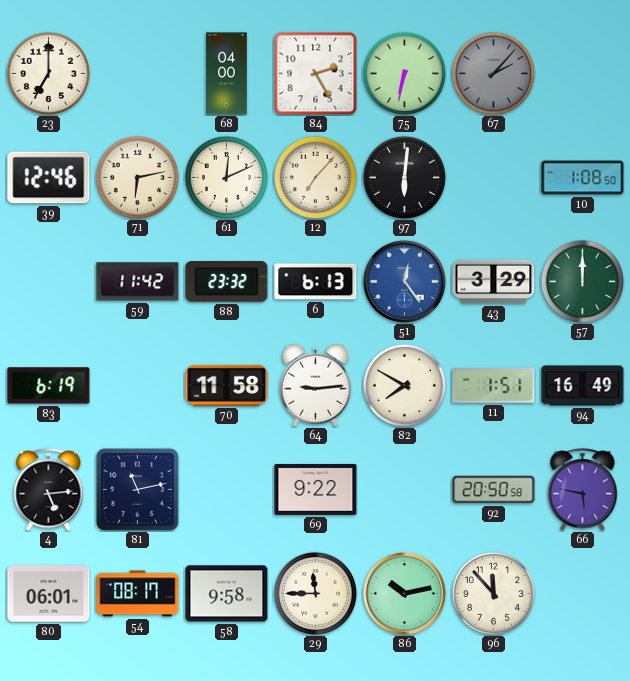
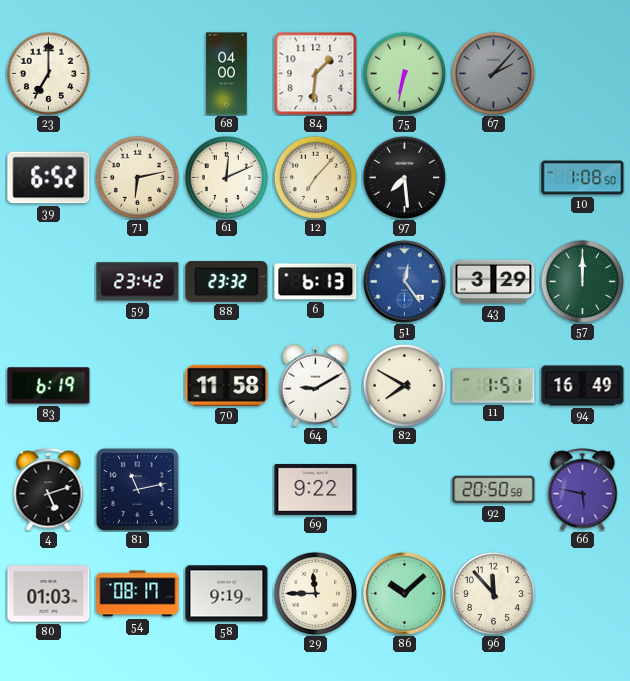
84: 2:25 -> 1:31
39: 12:46 -> 6:52
97: 6:01 -> 7:29
59: 11:42 -> 23:42
64: 9:14 -> 9:10
4: 5:14 -> 5:12
80: 06:01 -> 01:03
58: 9:58 -> 9:19
86: 10:13 -> 10:08
